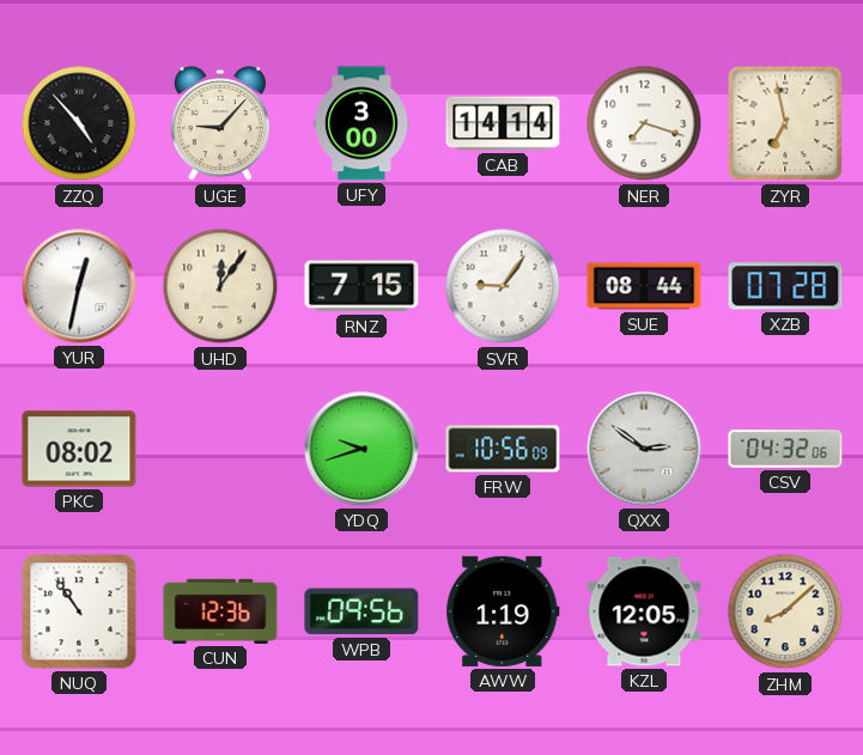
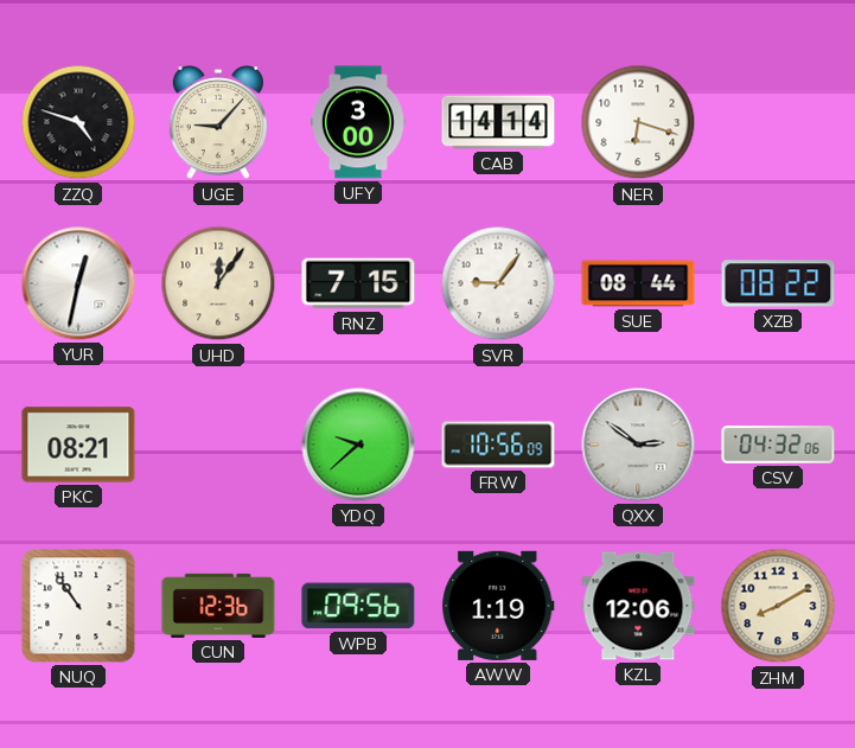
ZZQ: 4:53 -> 4:48
NER: 7:18 -> 6:18
ZYR: 6:58 -> none
XZB: 07:28 -> 08:22
PKC: 08:02 -> 08:21
YDQ: 9:42 -> 9:38
KZL: 12:05 -> 12:06
ZHM: 8:08 -> 8:10
